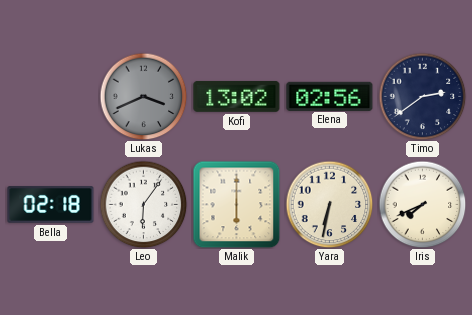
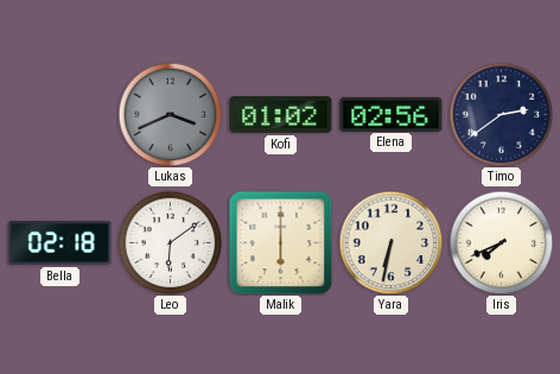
Kofi: 13:02 -> 01:02
Leo: 6:06 -> 6:09
